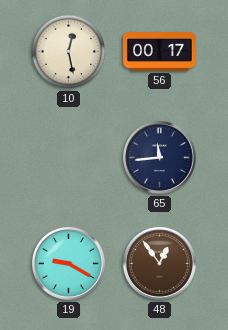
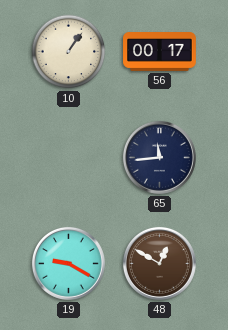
10: 12:28 -> 1:06
48: 12:54 -> 12:50
